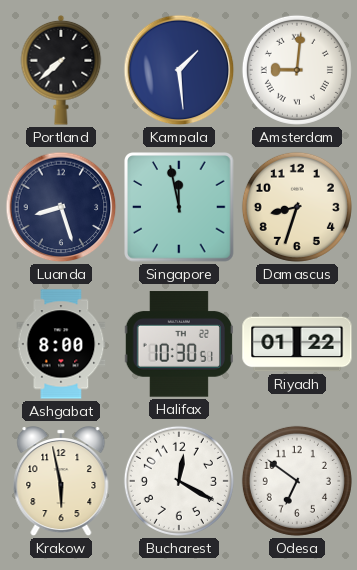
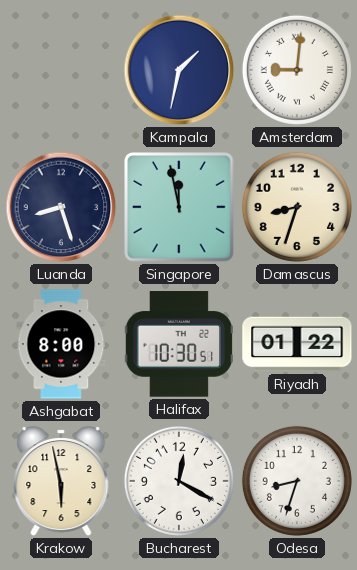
Portland: 7:38 -> none
Kampala: 1:29 -> 1:32
Odesa: 6:51 -> 8:33
